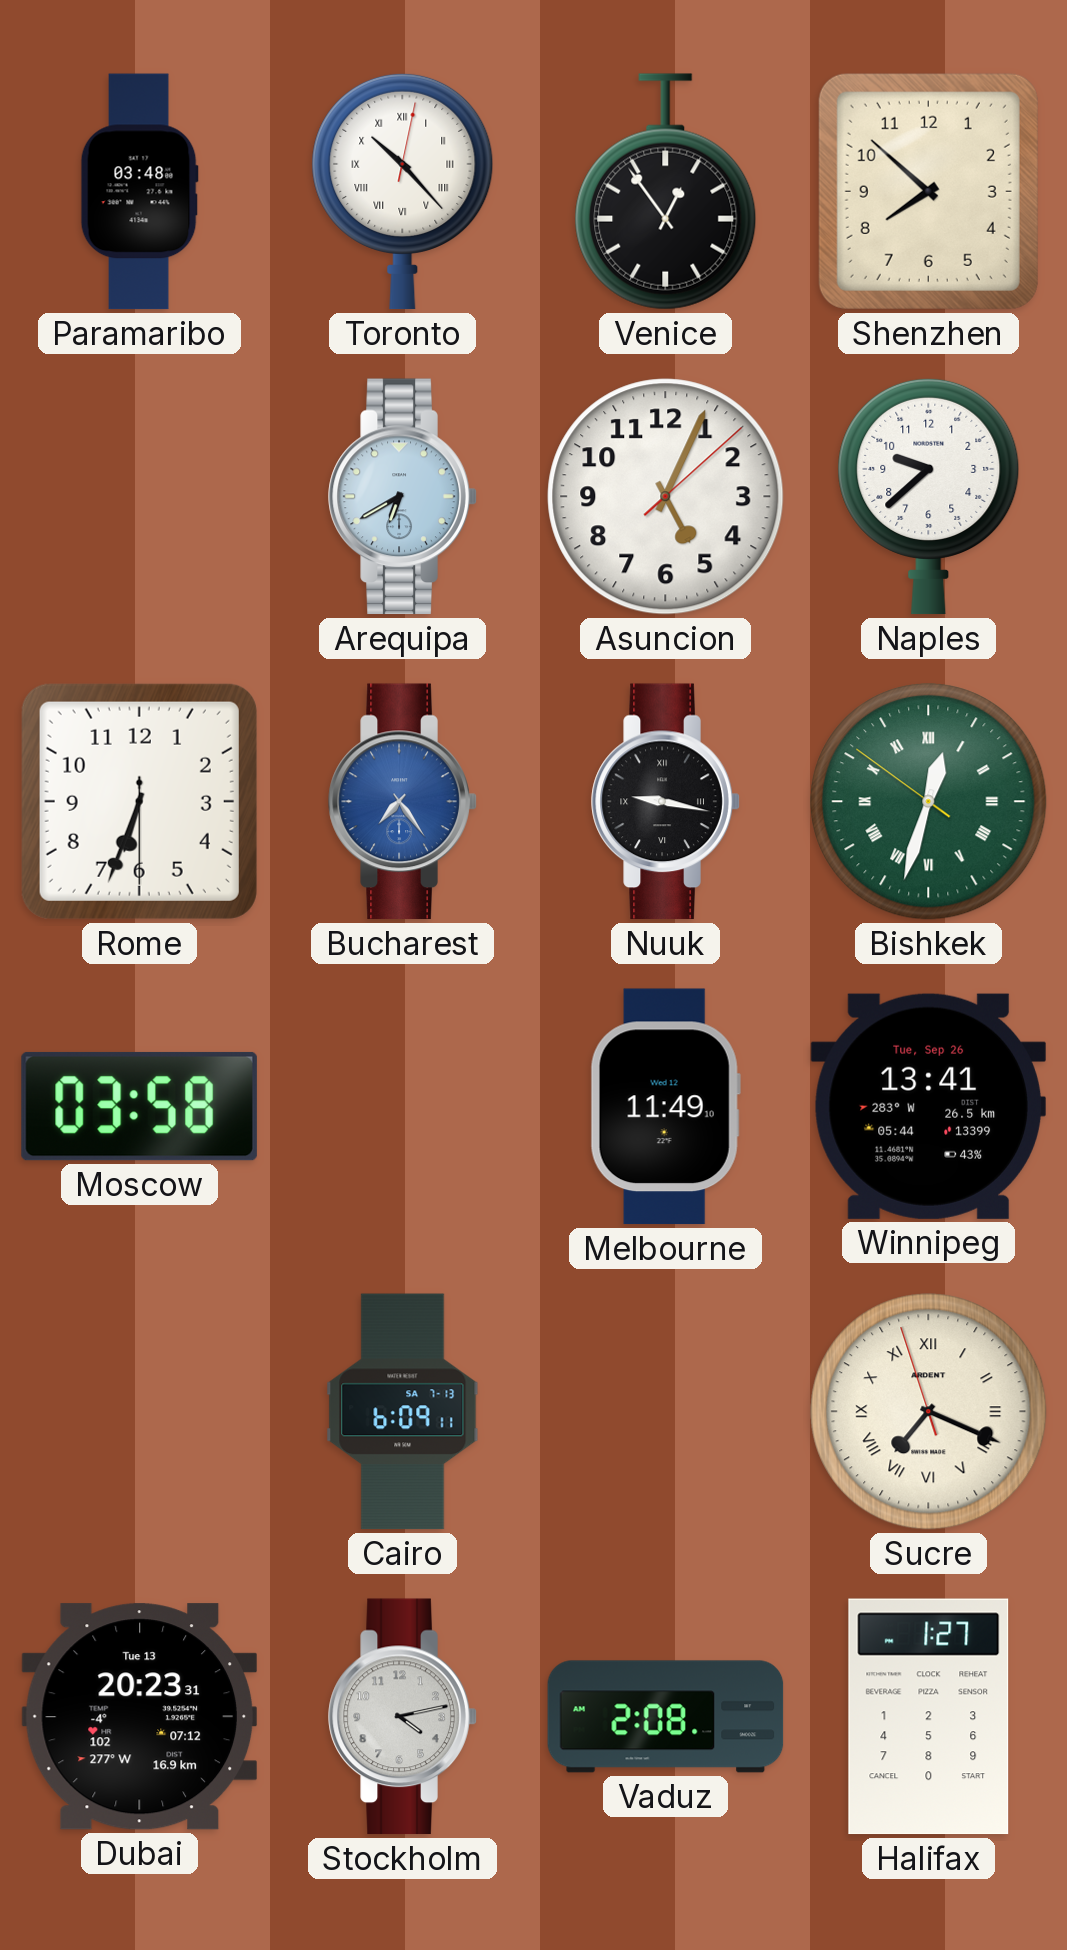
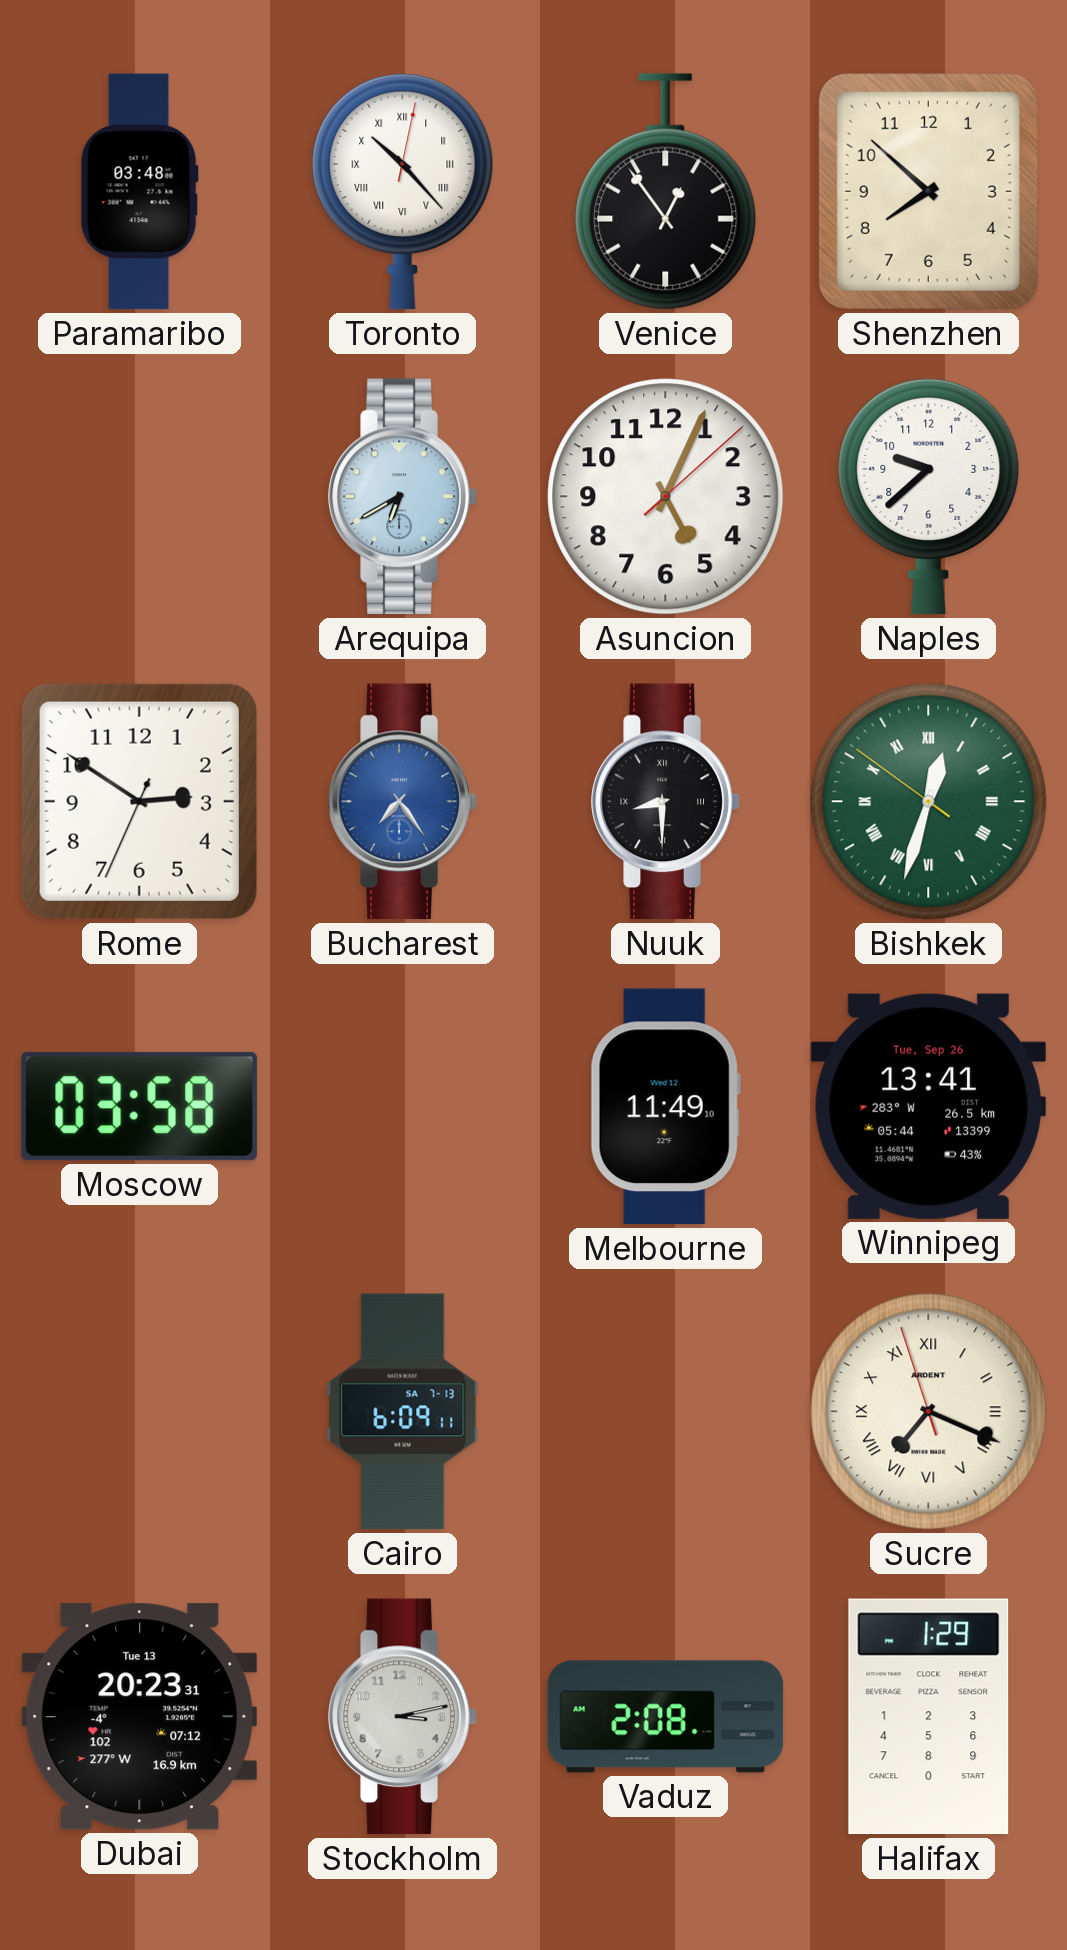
Rome: 6:33 -> 2:50
Nuuk: 9:17 -> 8:30
Stockholm: 4:13 -> 3:13
Halifax: 1:27 -> 1:29
